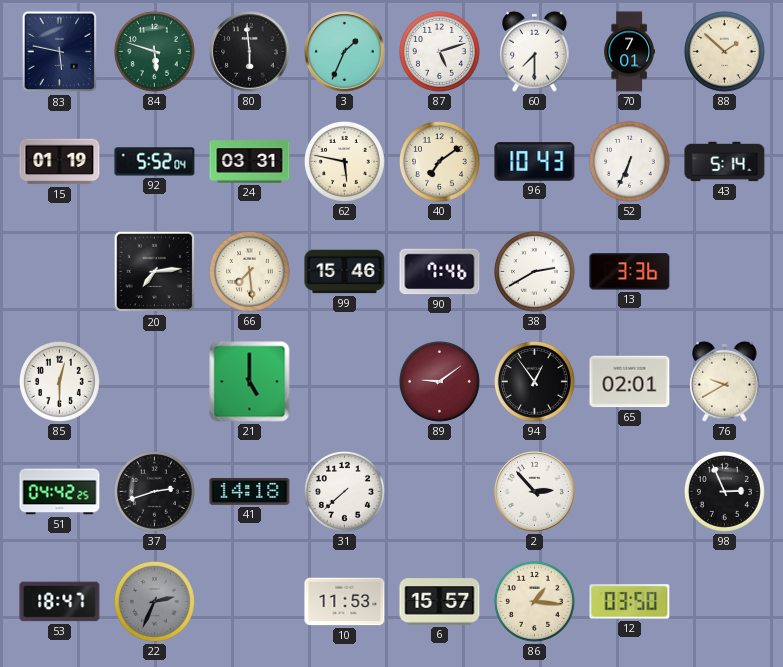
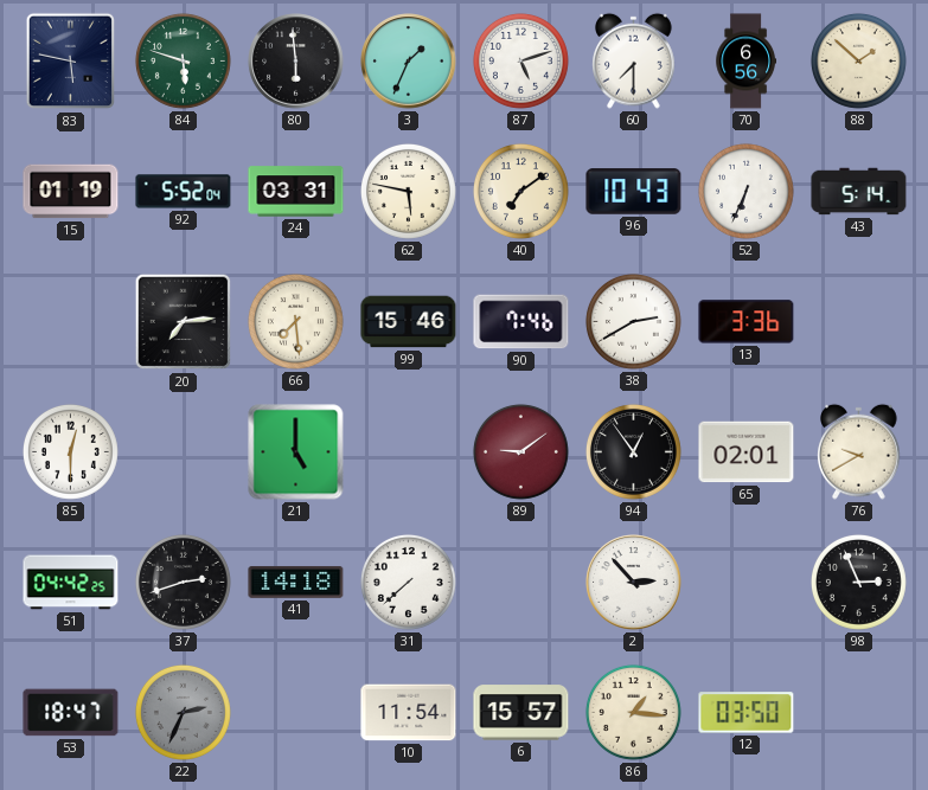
70: 7:01 -> 6:56
10: 11:53 -> 11:54
